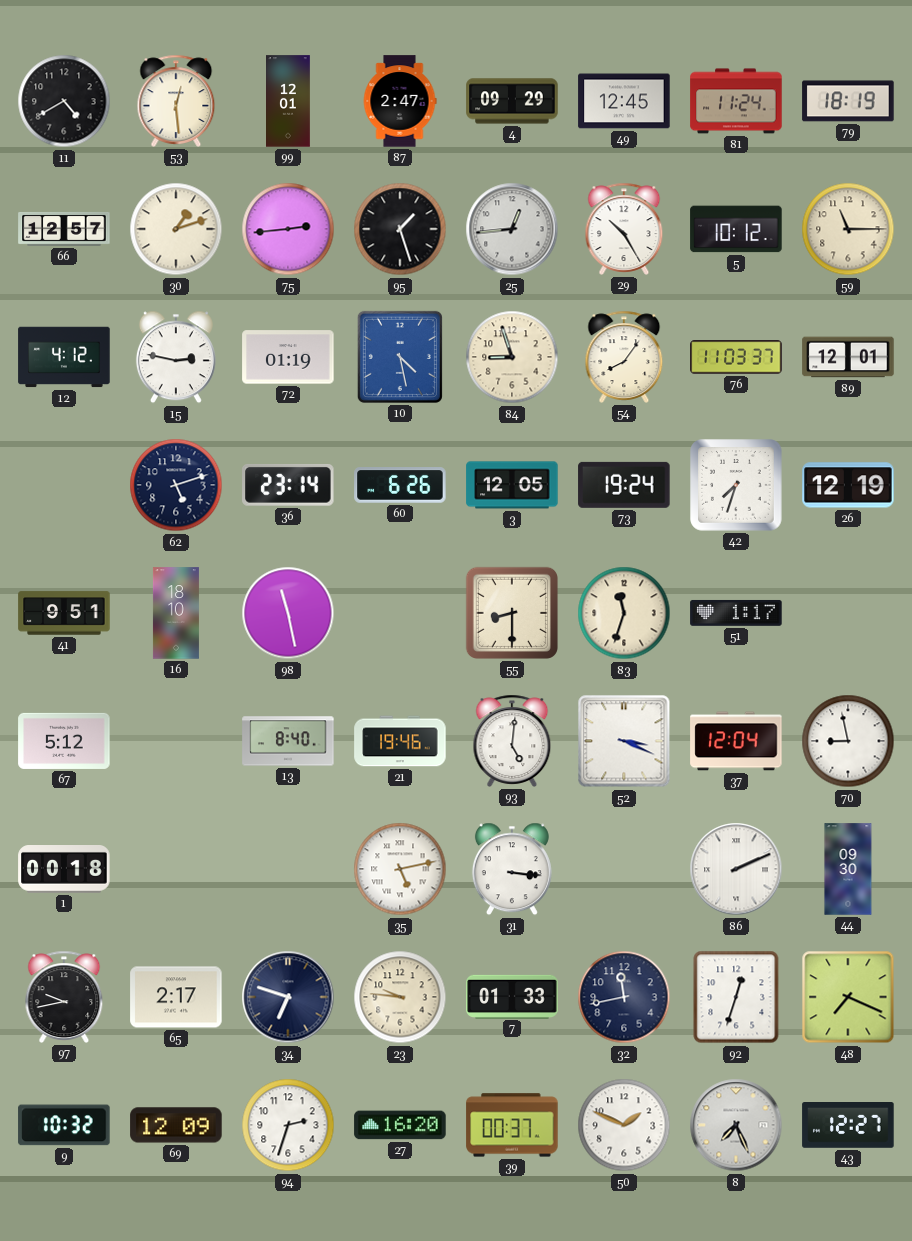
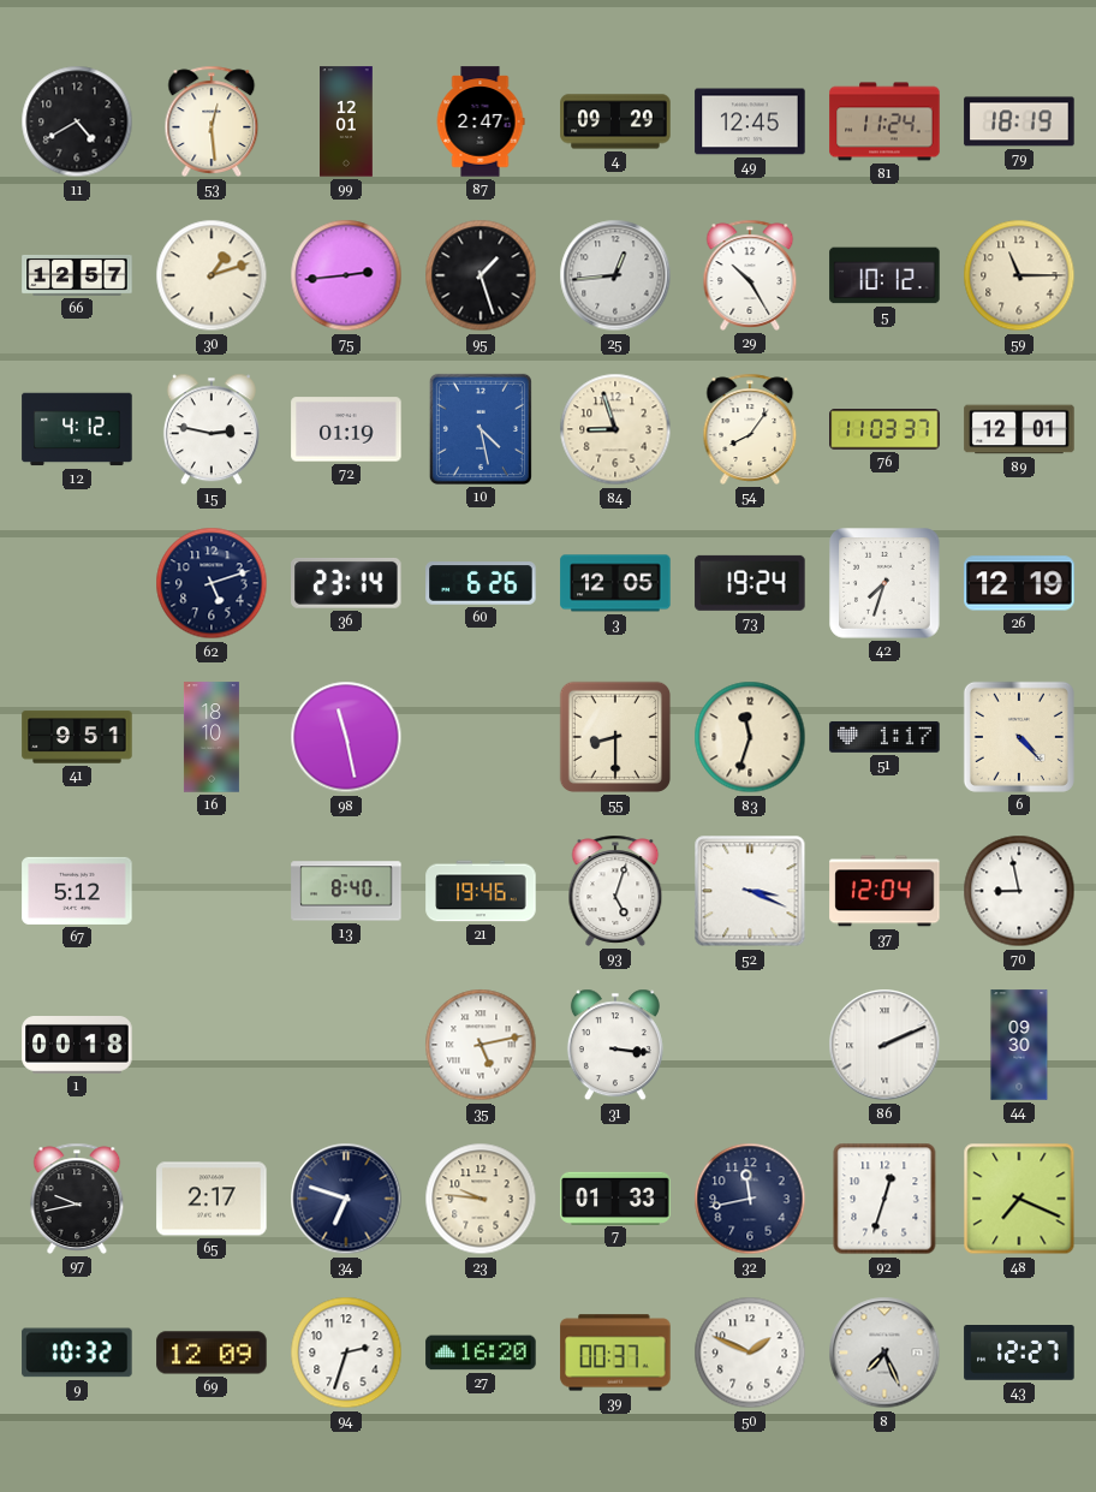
6: none -> 4:23
93: 5:01 -> 5:03
